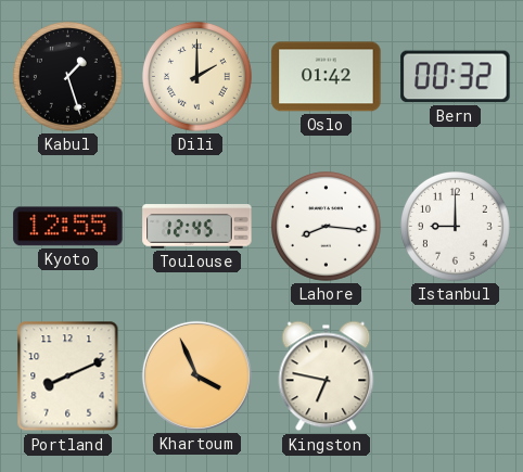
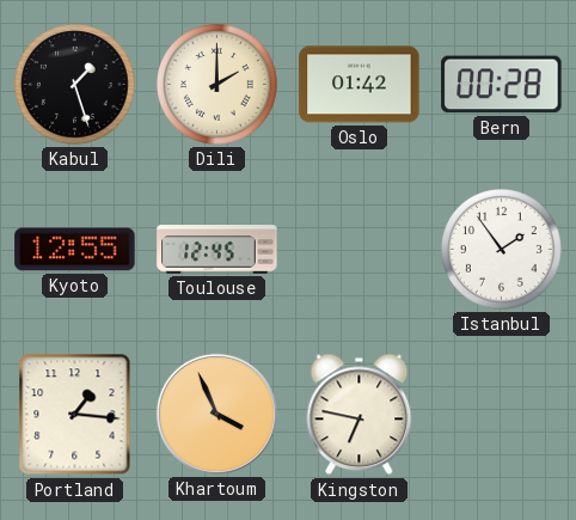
Bern: 00:32 -> 00:28
Lahore: 8:16 -> none
Istanbul: 9:00 -> 1:54
Portland: 8:11 -> 1:16
